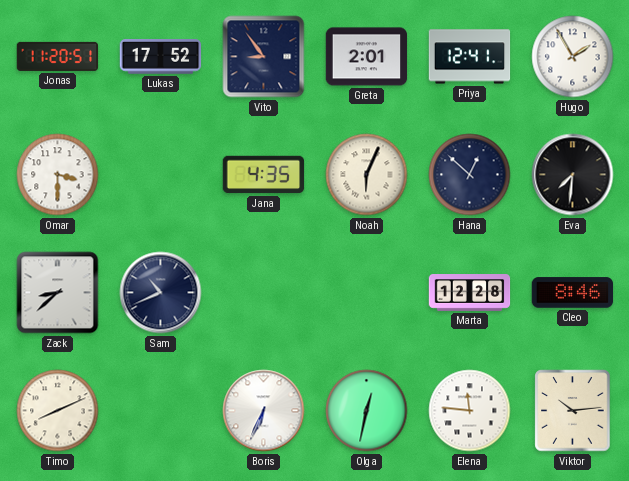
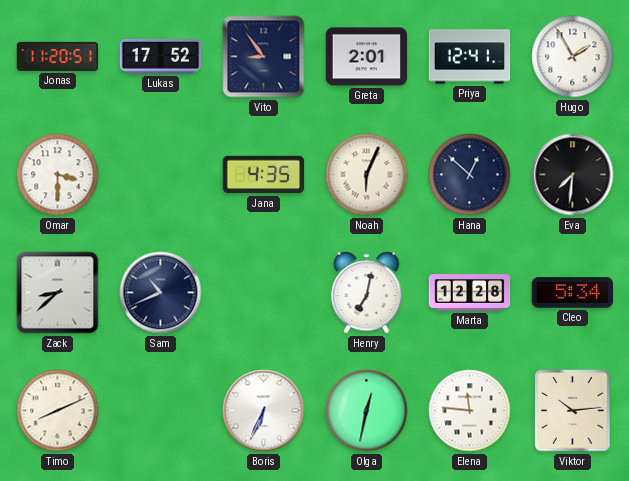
Henry: none -> 7:02
Cleo: 8:46 -> 5:34
